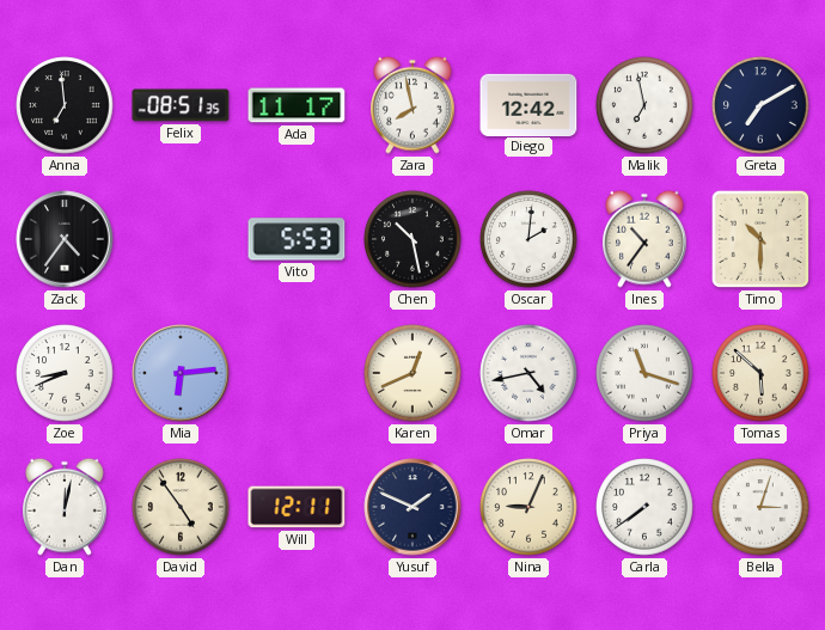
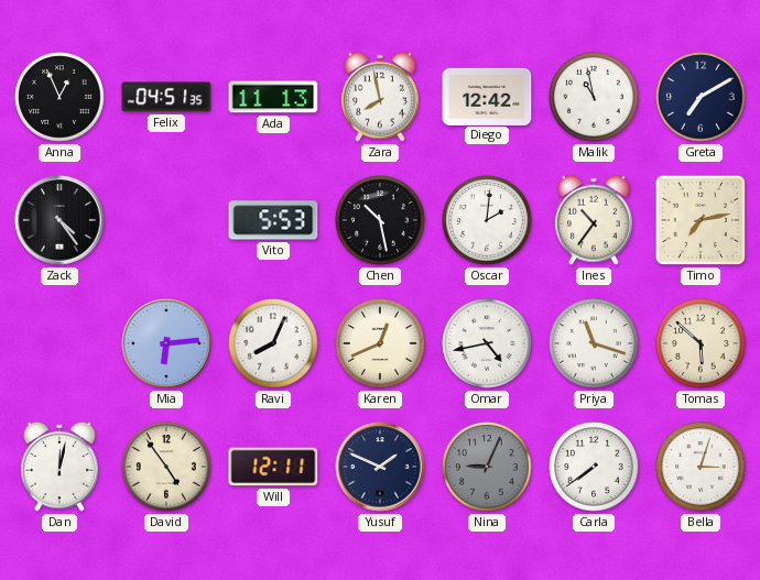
Anna: 6:59 -> 12:56
Felix: 08:51 -> 04:51
Ada: 11:17 -> 11:13
Malik: 6:58 -> 10:58
Zack: 4:36 -> 4:24
Timo: 10:30 -> 7:13
Zoe: 8:41 -> none
Ravi: none -> 8:04
Nina dial: cream -> grey
